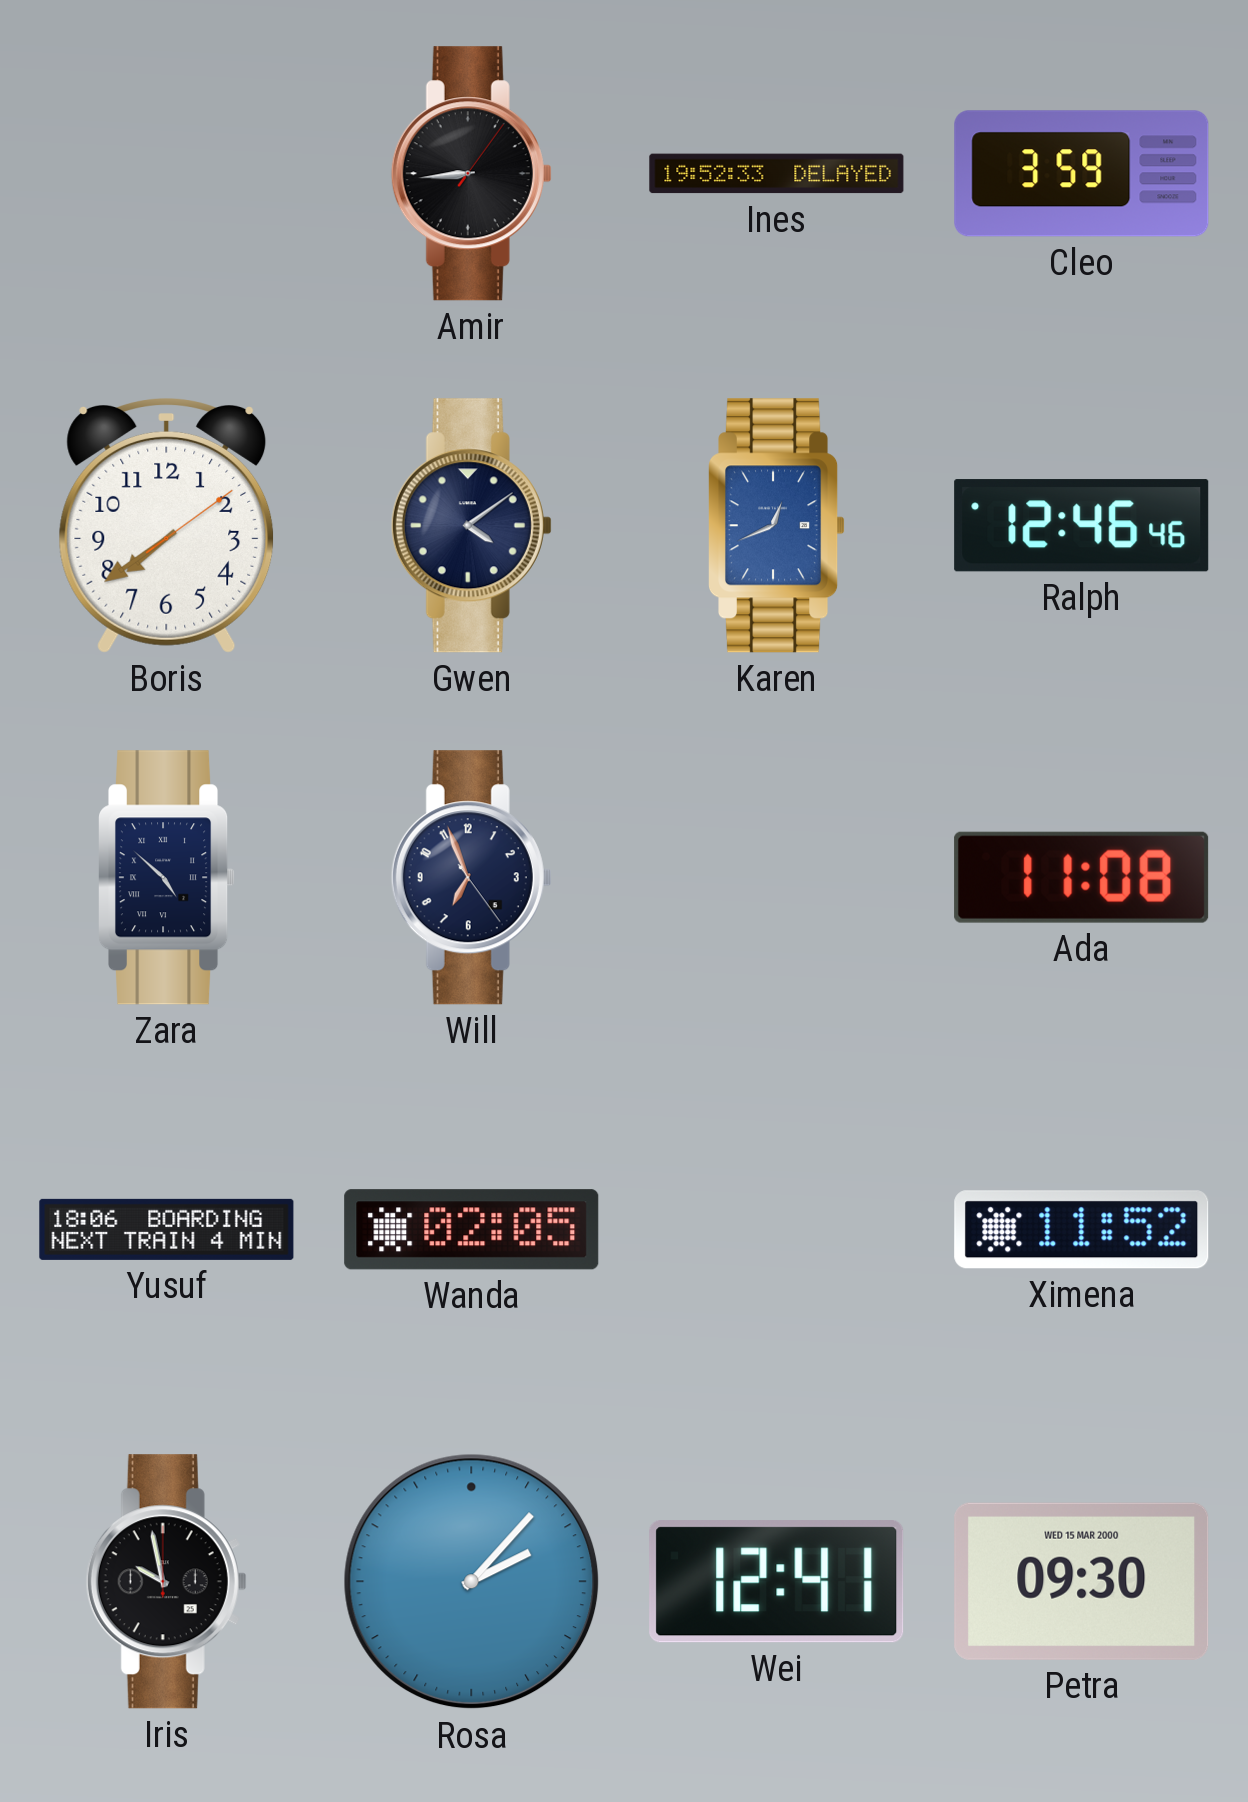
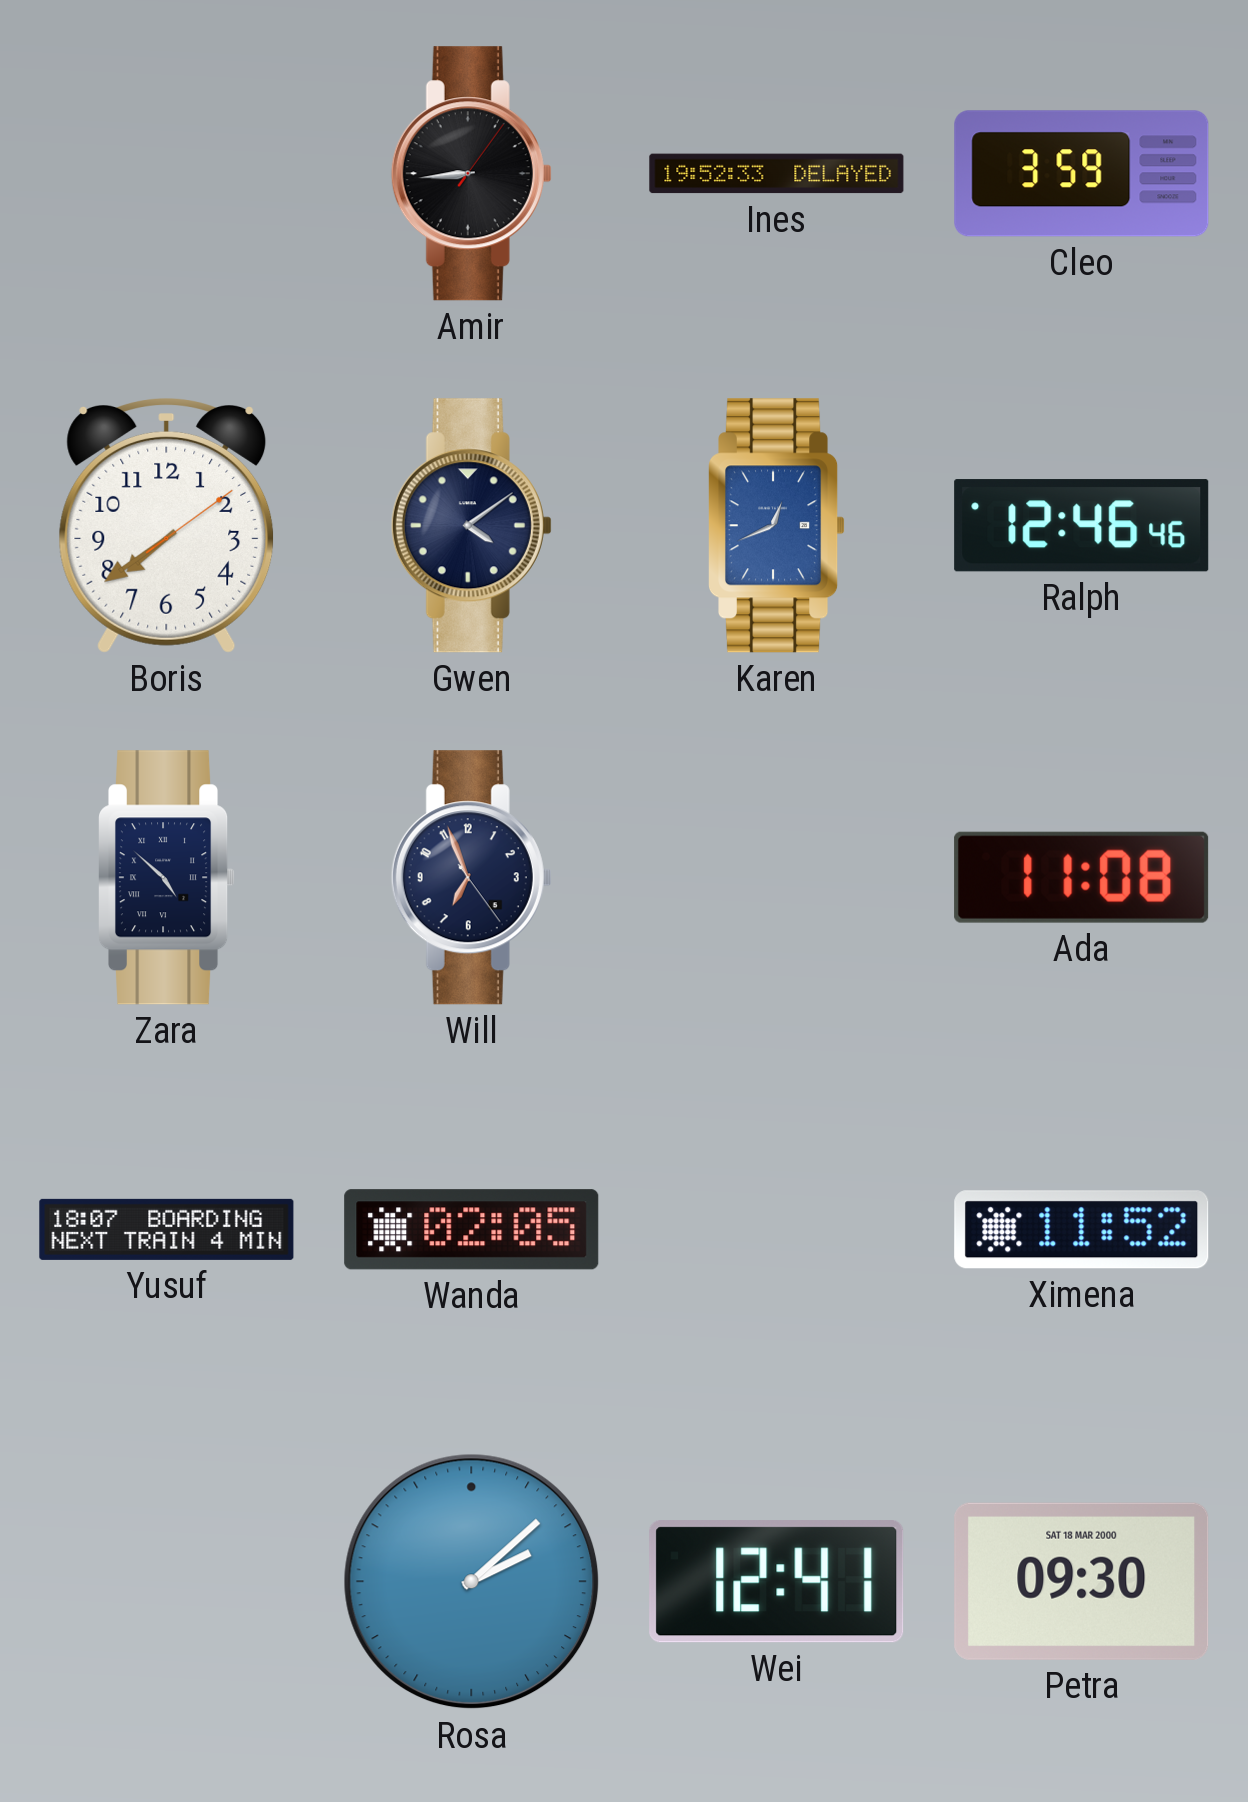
Yusuf: 18:06 -> 18:07
Iris: 9:58 -> none
Rosa: 2:07 -> 2:08
Petra date: WED 15 MAR 2000 -> SAT 18 MAR 2000
